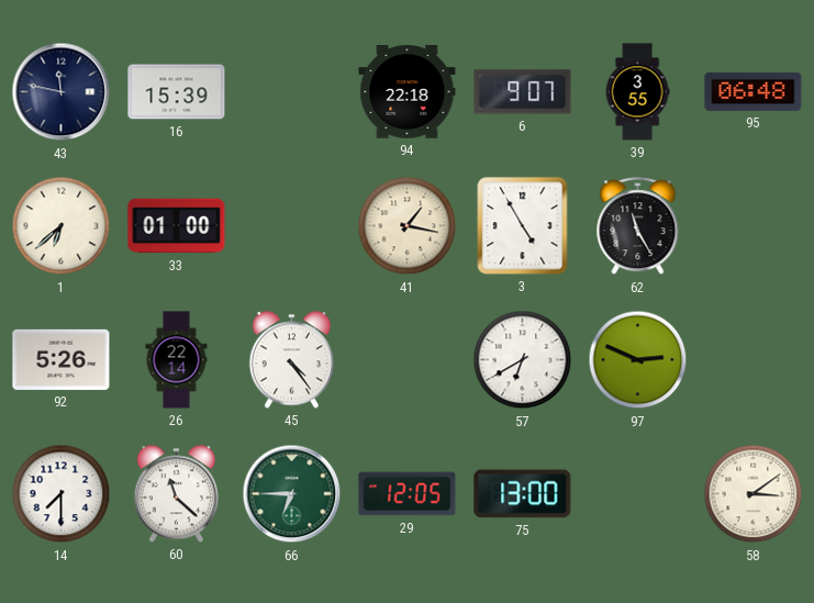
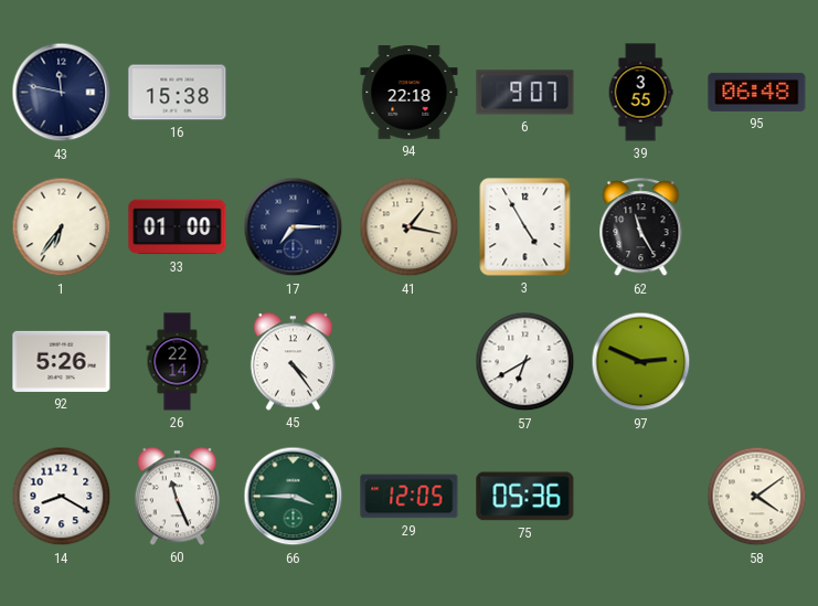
16: 15:39 -> 15:38
1: 6:38 -> 6:36
17: none -> 7:15
14: 7:30 -> 8:20
60: 11:22 -> 11:26
66: 6:45 -> 3:45
75: 13:00 -> 05:36
58: 3:09 -> 4:09
